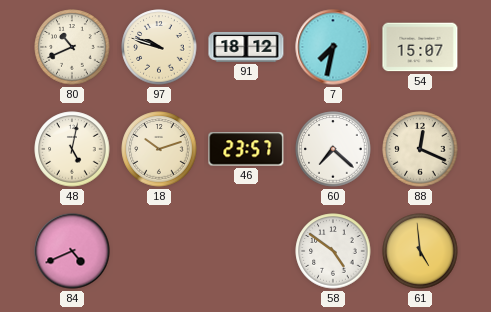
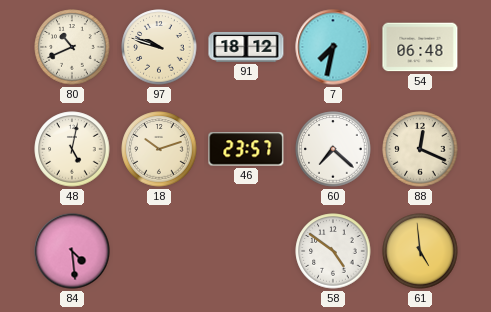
54: 15:07 -> 06:48
84: 4:41 -> 4:29
